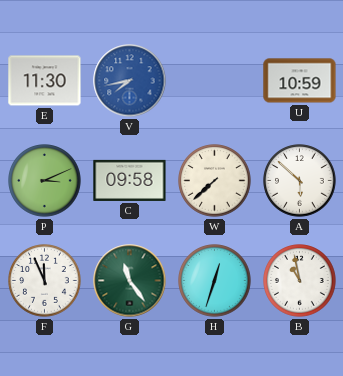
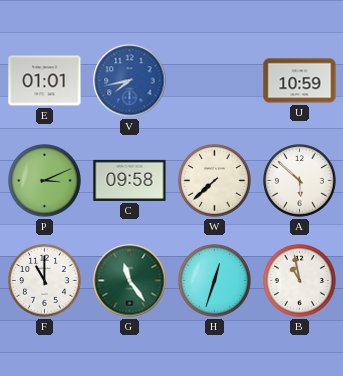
E: 11:30 -> 01:01
F: 11:56 -> 11:00
